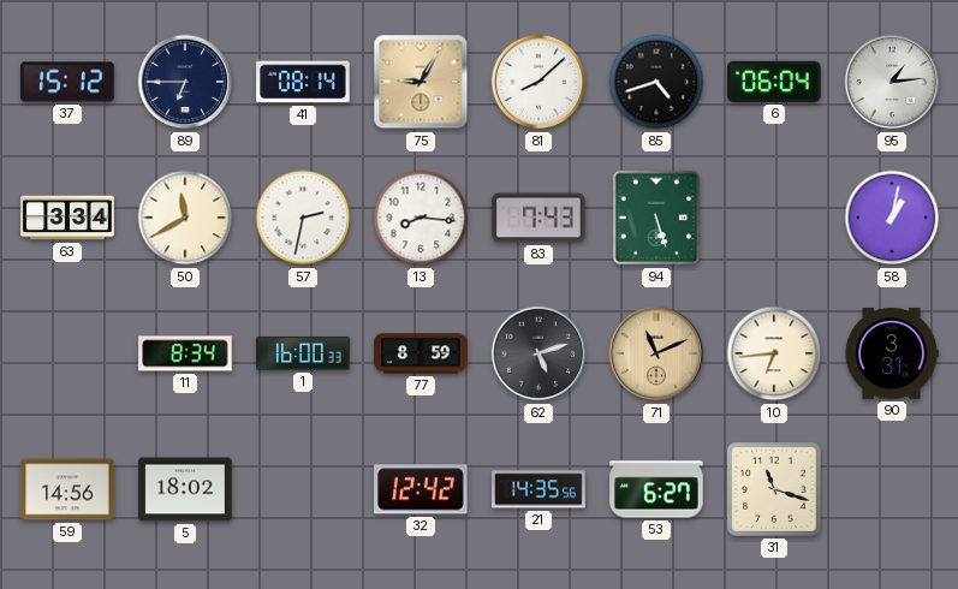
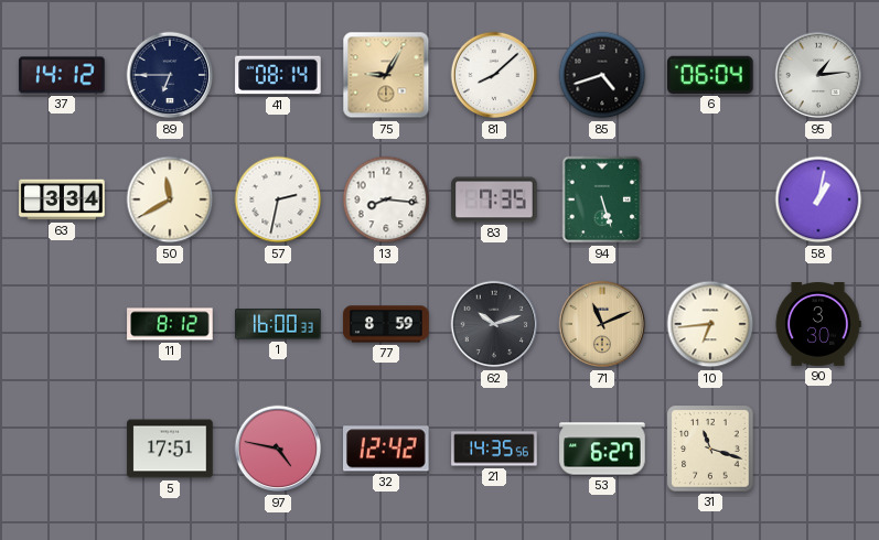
37: 15:12 -> 14:12
83: 7:43 -> 7:35
11: 8:34 -> 8:12
62: 5:12 -> 10:12
90: 3:31 -> 3:30
59: 14:56 -> none
5: 18:02 -> 17:51
97: none -> 4:47
